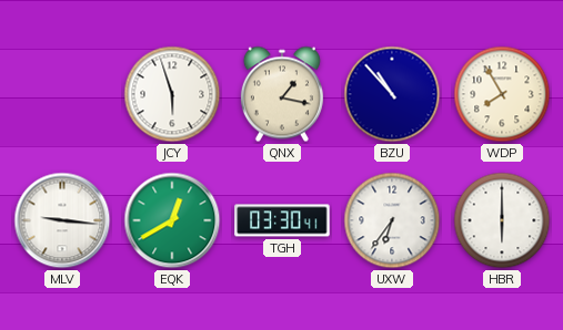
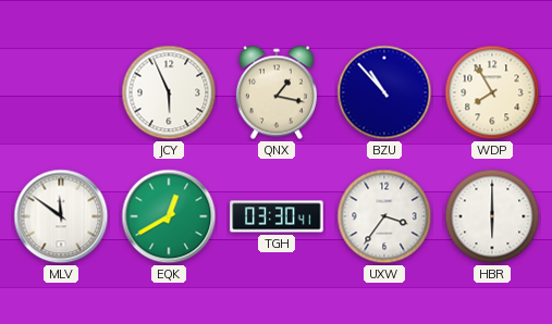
JCY: 5:57 -> 5:56
MLV: 9:16 -> 11:51
UXW: 6:36 -> 3:36
